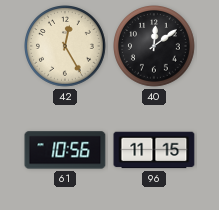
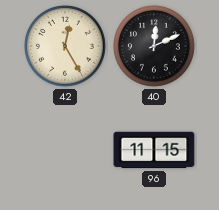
40: 12:09 -> 12:11
61: 10:56 -> none
